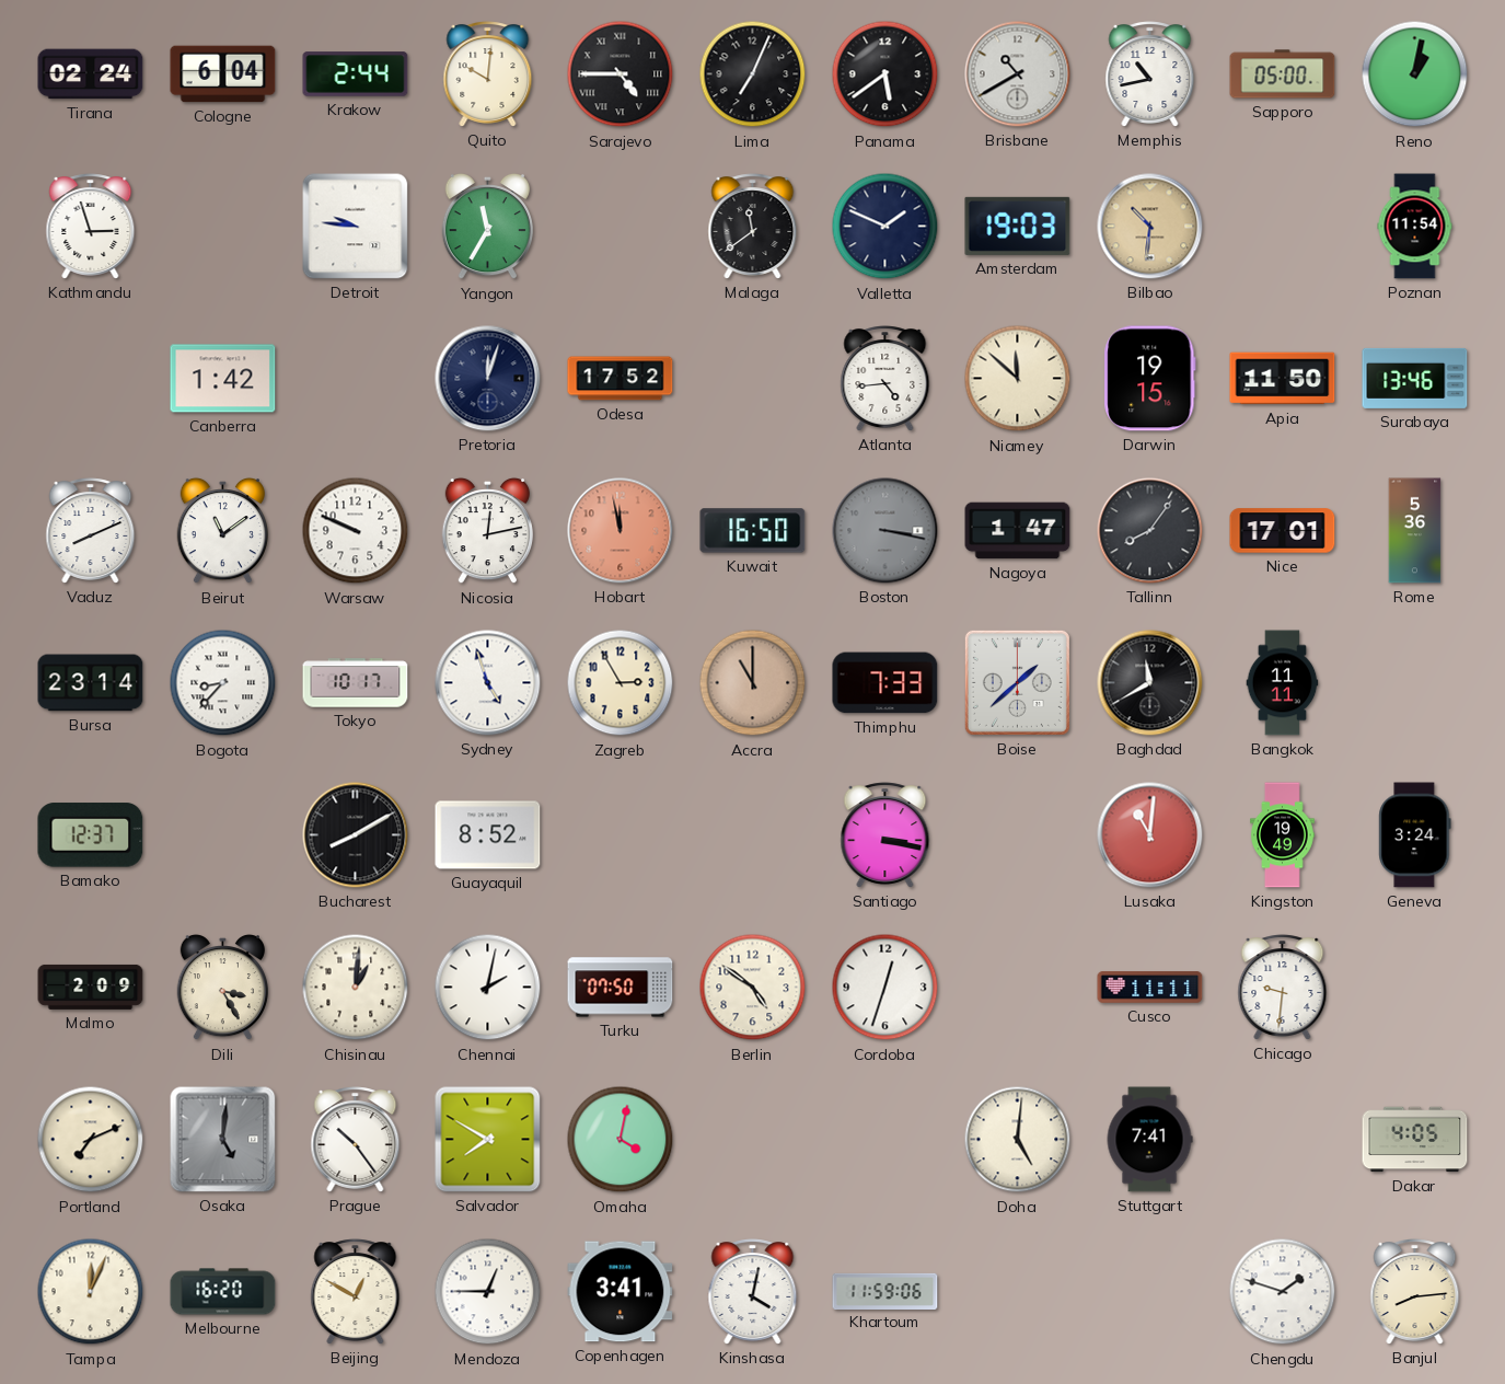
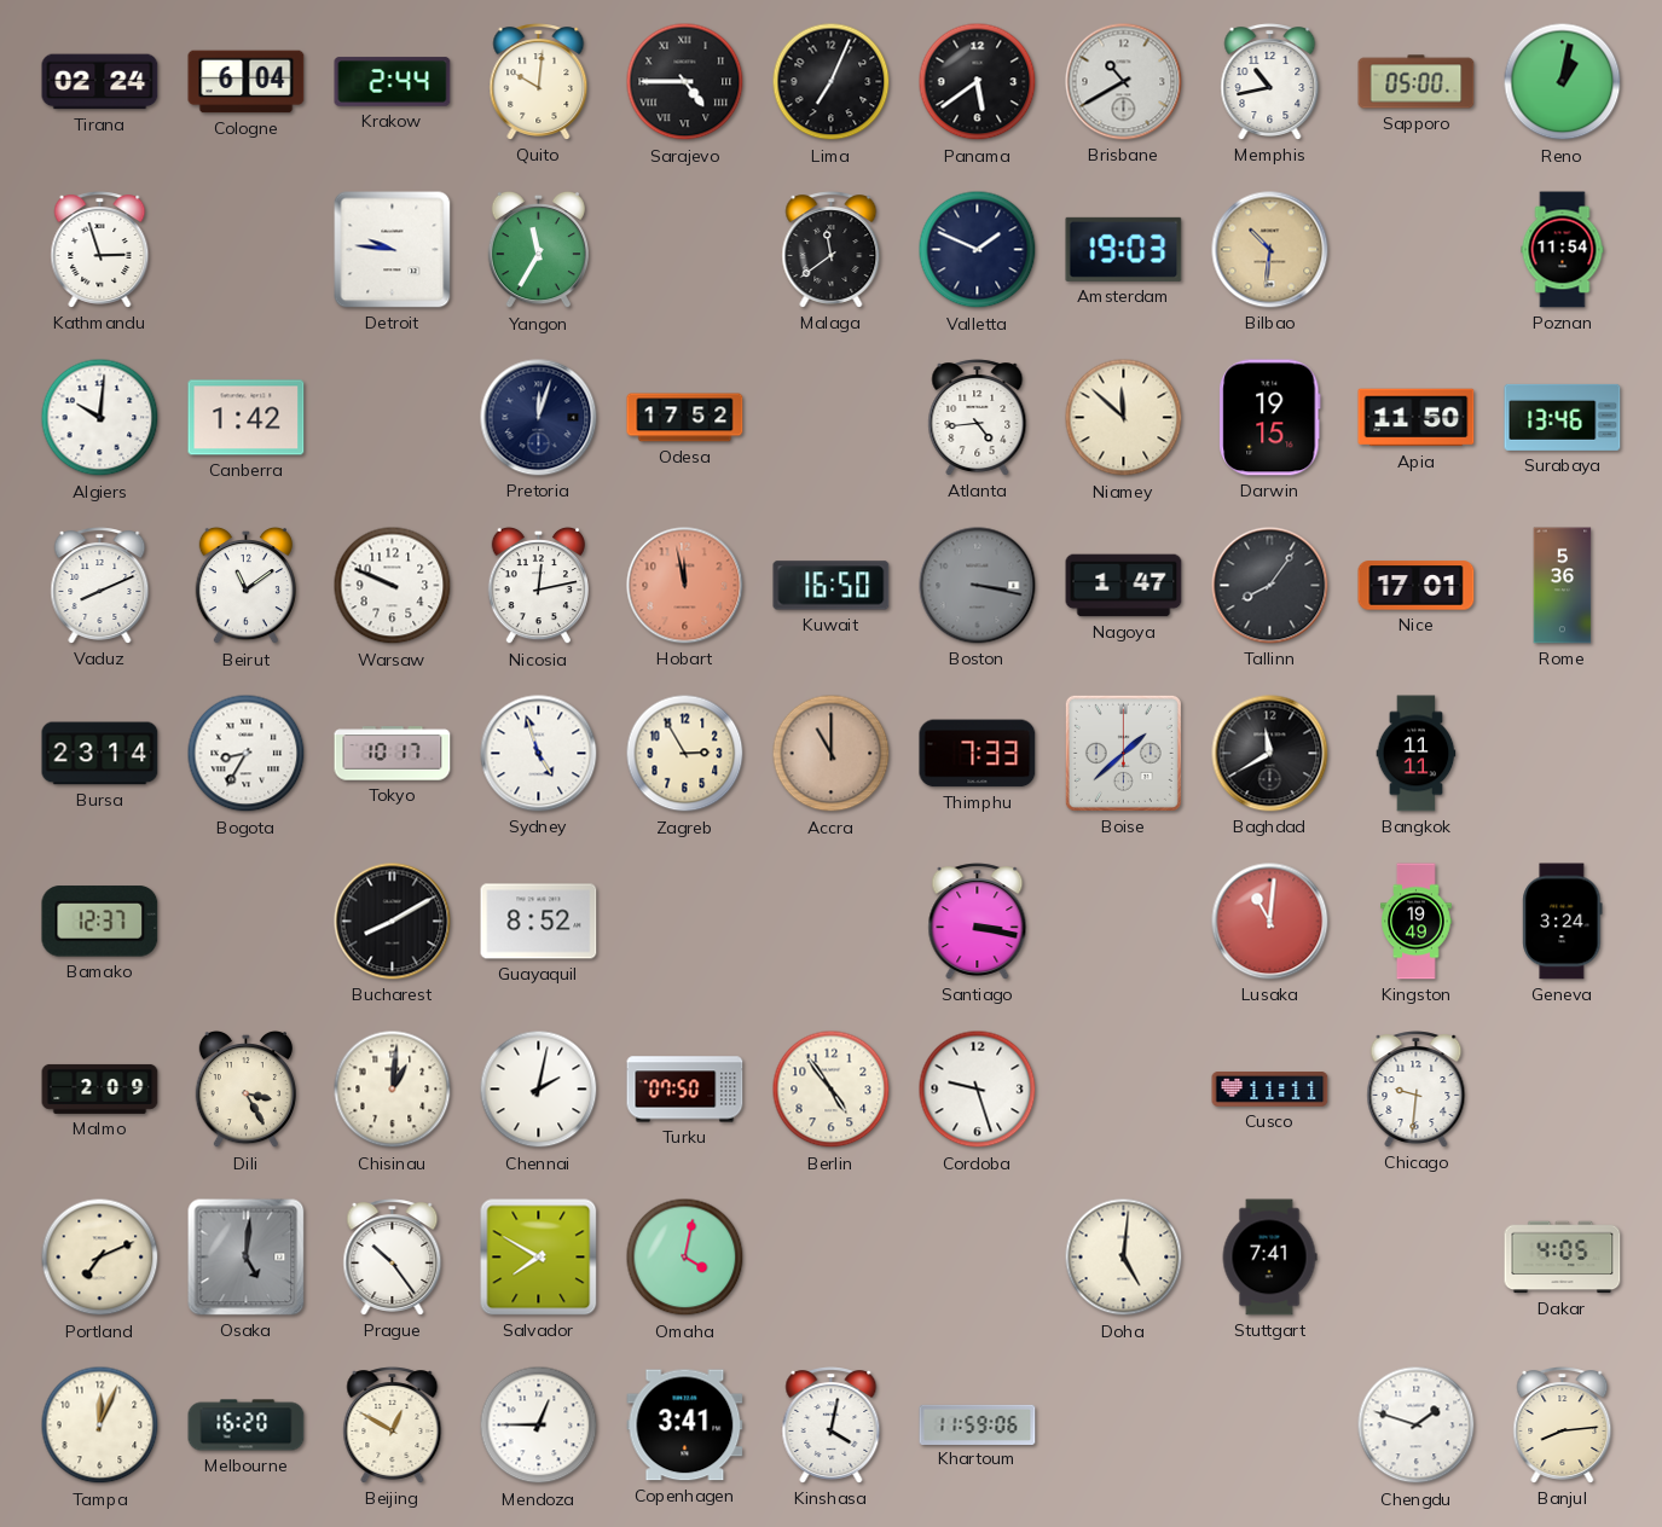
Algiers: none -> 10:01
Bogota: 8:37 -> 8:35
Berlin: 4:51 -> 4:54
Cordoba: 12:33 -> 9:27
